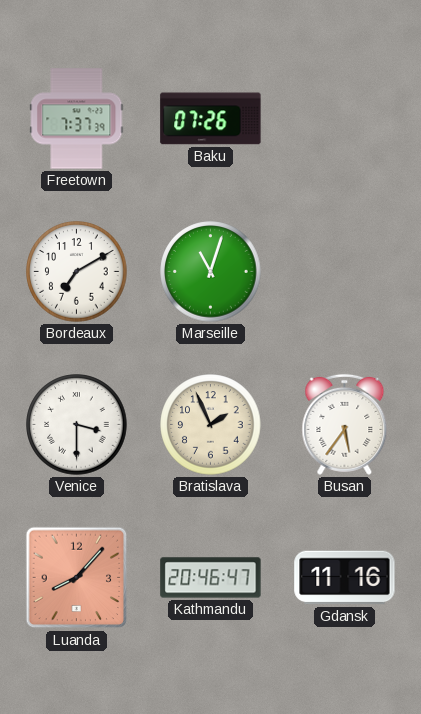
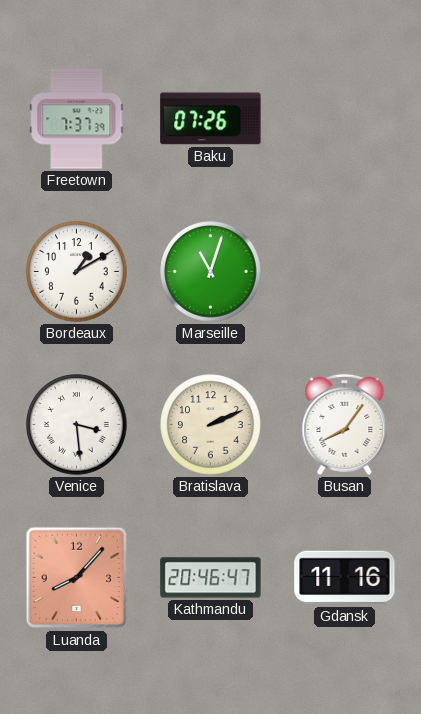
Bordeaux: 7:10 -> 1:10
Venice: 3:30 -> 3:29
Bratislava: 1:56 -> 2:11
Busan: 5:36 -> 8:06
